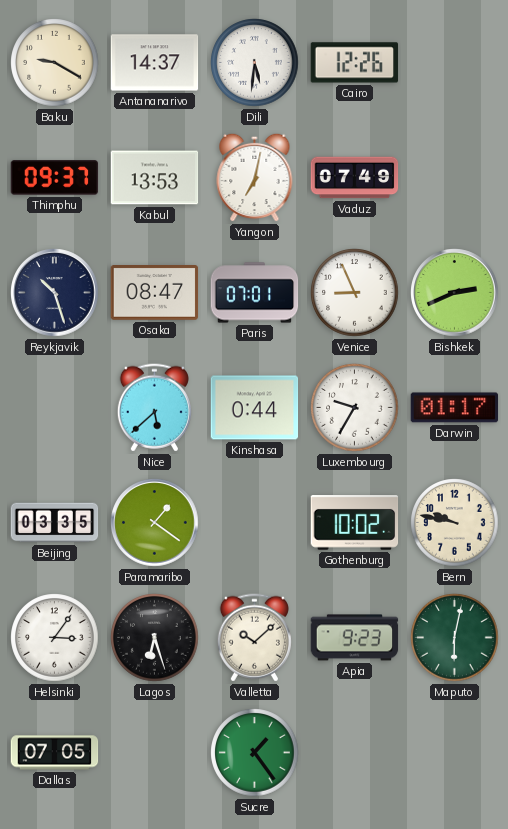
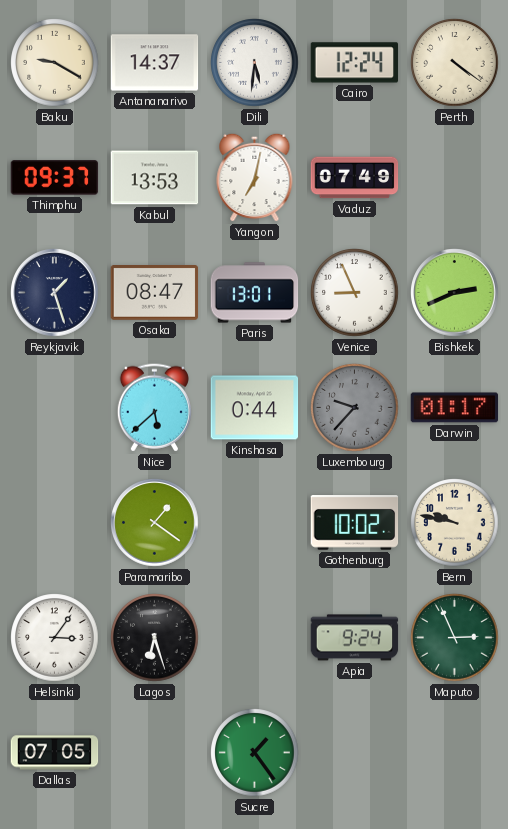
Cairo: 12:26 -> 12:24
Perth: none -> 4:21
Reykjavik: 10:27 -> 1:27
Paris: 07:01 -> 13:01
Luxembourg: 9:35 -> 9:37
Luxembourg dial: white -> grey
Beijing: 03:35 -> none
Valletta: 10:08 -> none
Apia: 9:23 -> 9:24
Maputo: 6:02 -> 2:56
